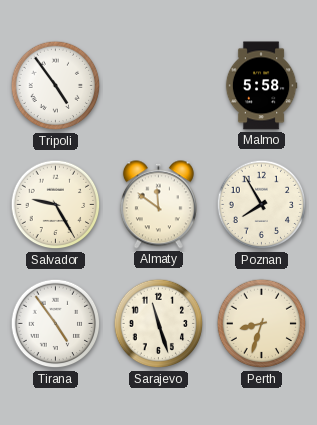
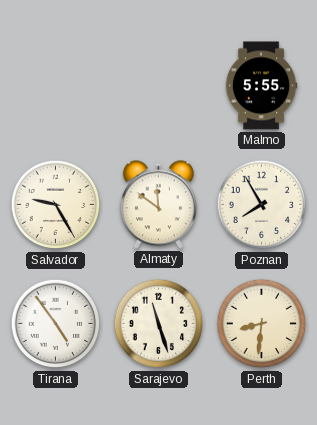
Tripoli: 4:54 -> none
Malmo: 5:58 -> 5:55
Perth: 8:33 -> 8:31
